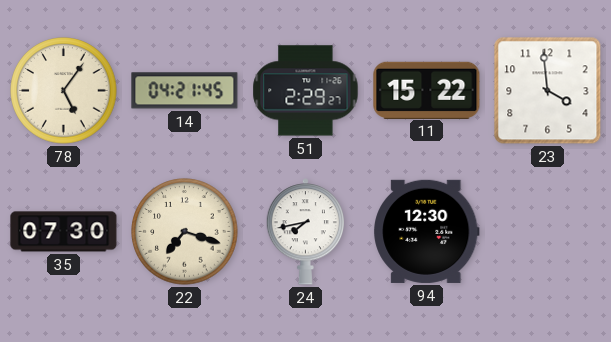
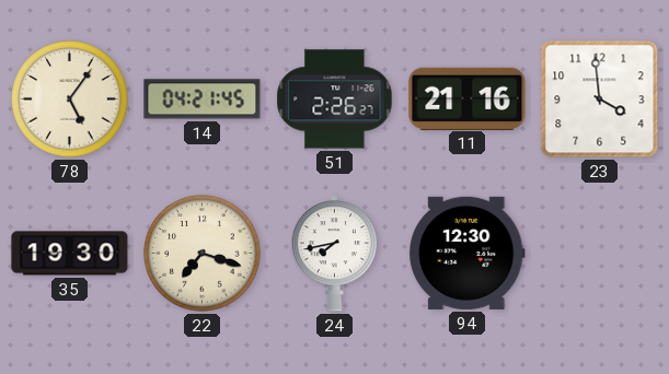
51: 2:29 -> 2:26
11: 15:22 -> 21:16
35: 07:30 -> 19:30
